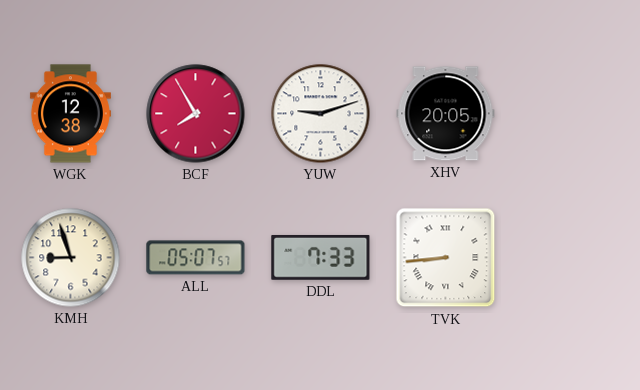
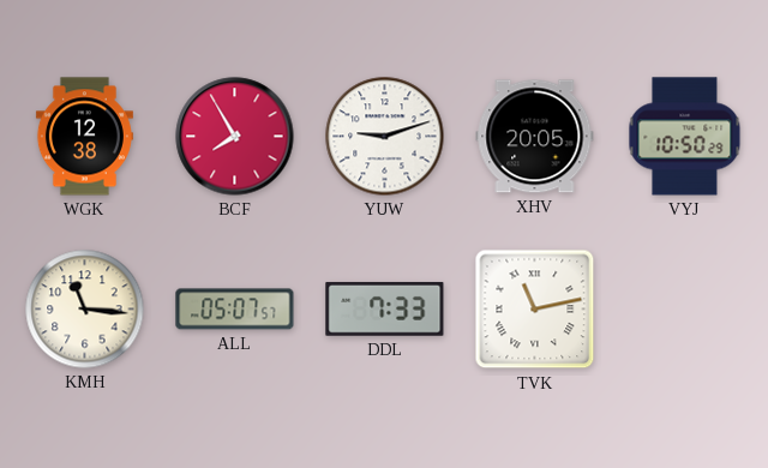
VYJ: none -> 10:50
KMH: 8:57 -> 11:16
TVK: 8:44 -> 11:13
